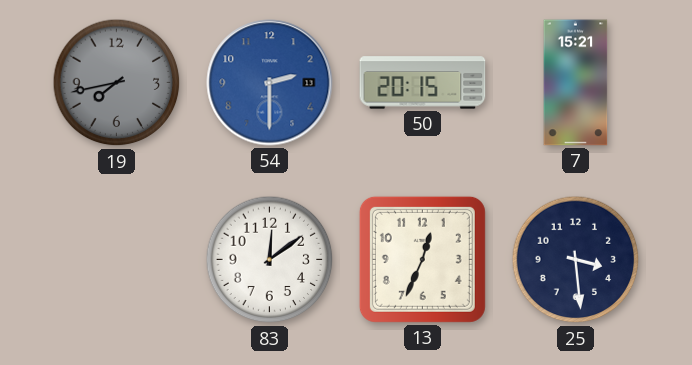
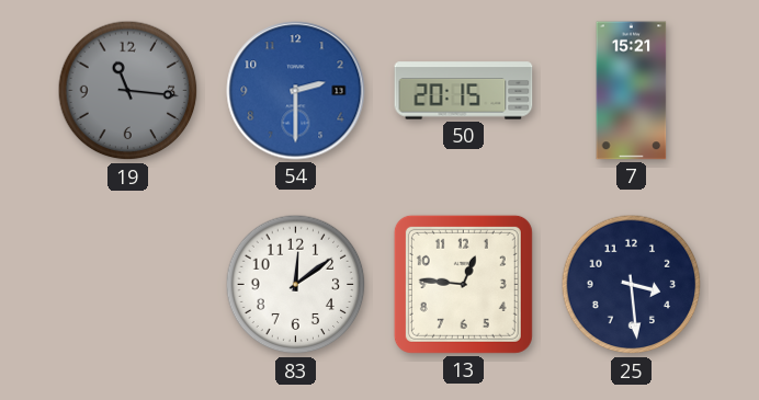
19: 7:43 -> 11:16
13: 12:34 -> 12:46
